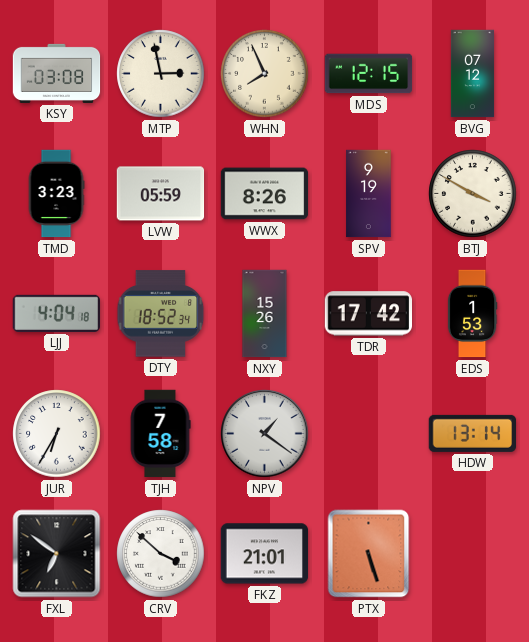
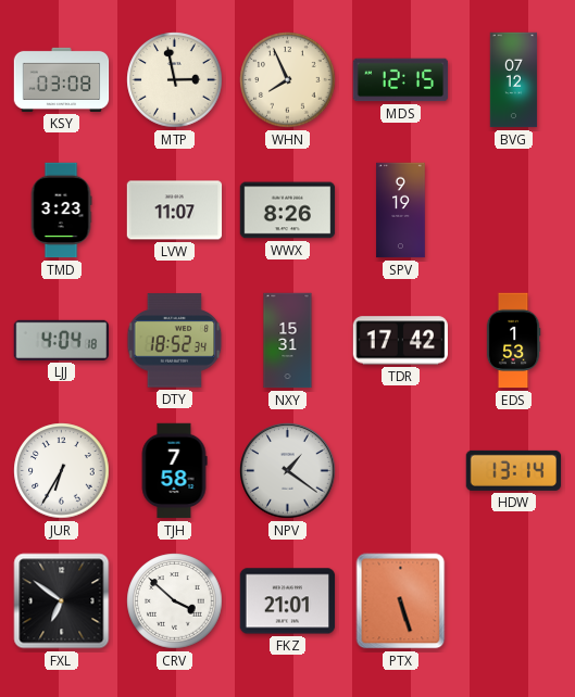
LVW: 05:59 -> 11:07
BTJ: 3:50 -> none
NXY: 15:26 -> 15:31
